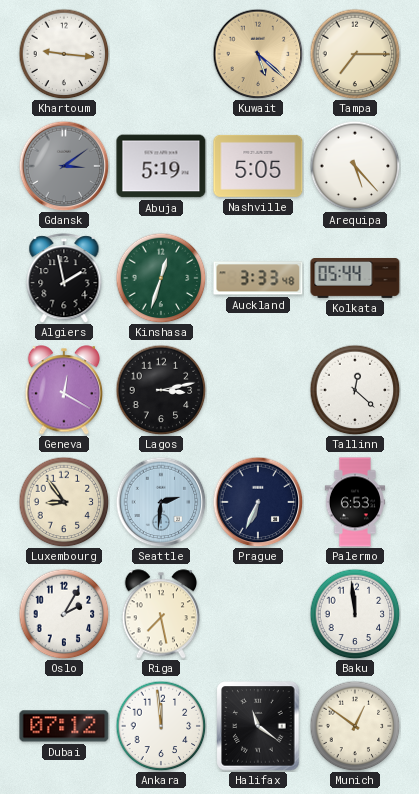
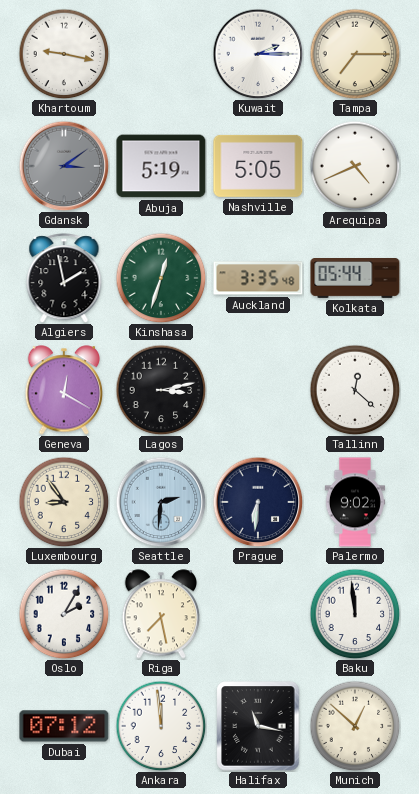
Khartoum: 9:16 -> 9:17
Kuwait: 5:22 -> 2:15
Kuwait dial: champagne -> white
Arequipa: 5:23 -> 4:41
Auckland: 3:33 -> 3:35
Prague: 6:34 -> 6:31
Palermo: 6:53 -> 9:02
Halifax: 11:21 -> 11:17
Munich: 12:51 -> 12:52
